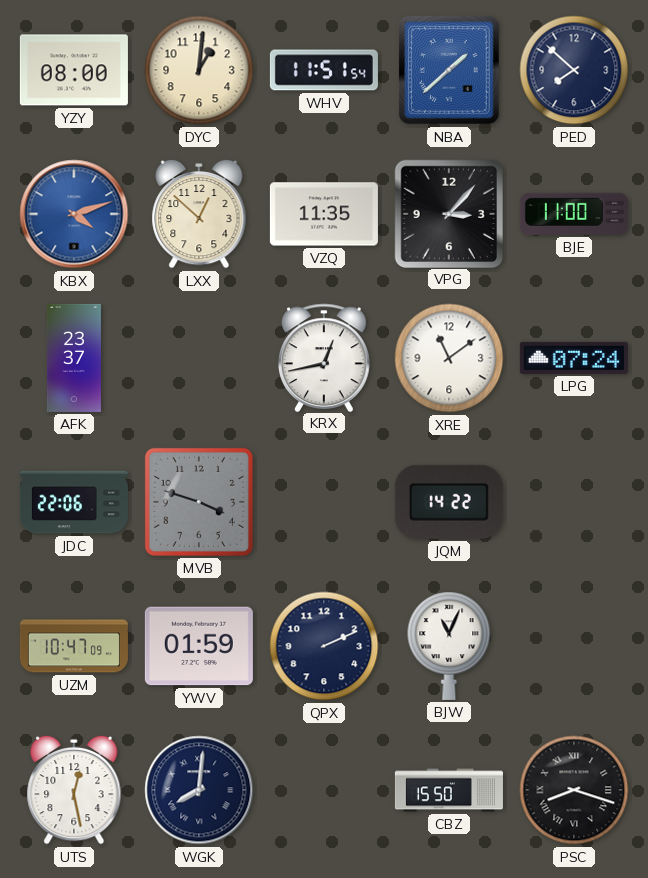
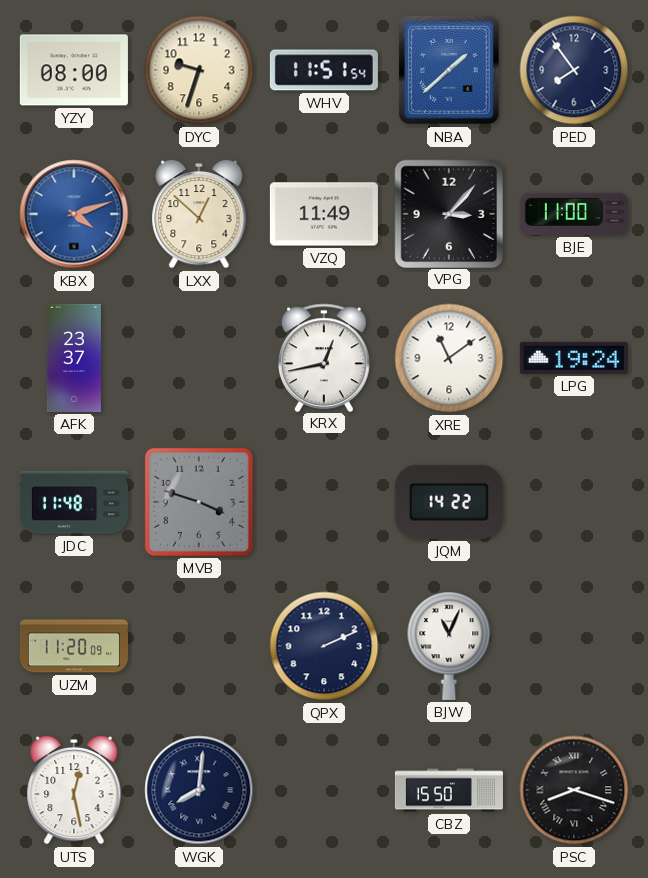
DYC: 1:01 -> 9:33
PED: 7:52 -> 7:54
VZQ: 11:35 -> 11:49
LPG: 07:24 -> 19:24
JDC: 22:06 -> 11:48
UZM: 10:47 -> 11:20
YWV: 01:59 -> none
